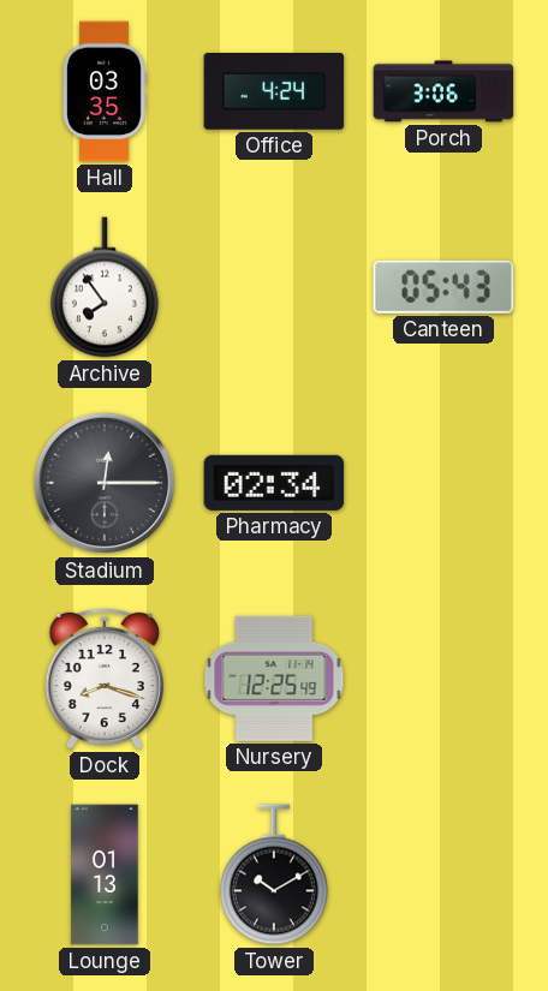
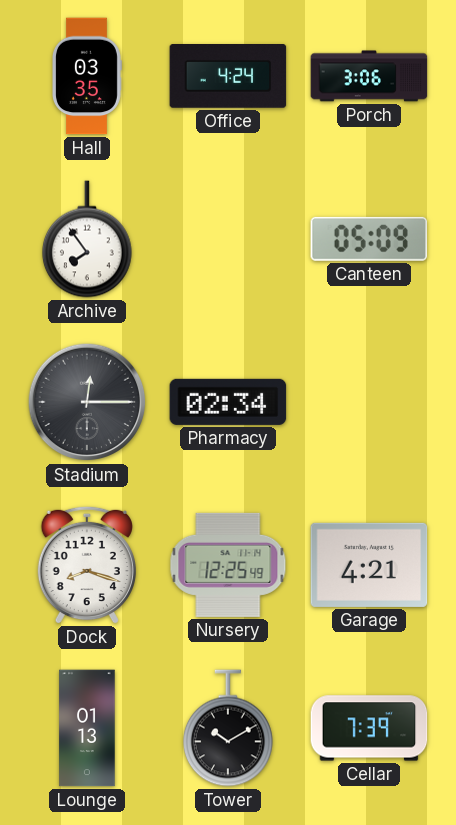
Canteen: 05:43 -> 05:09
Garage: none -> 4:21
Cellar: none -> 7:39
